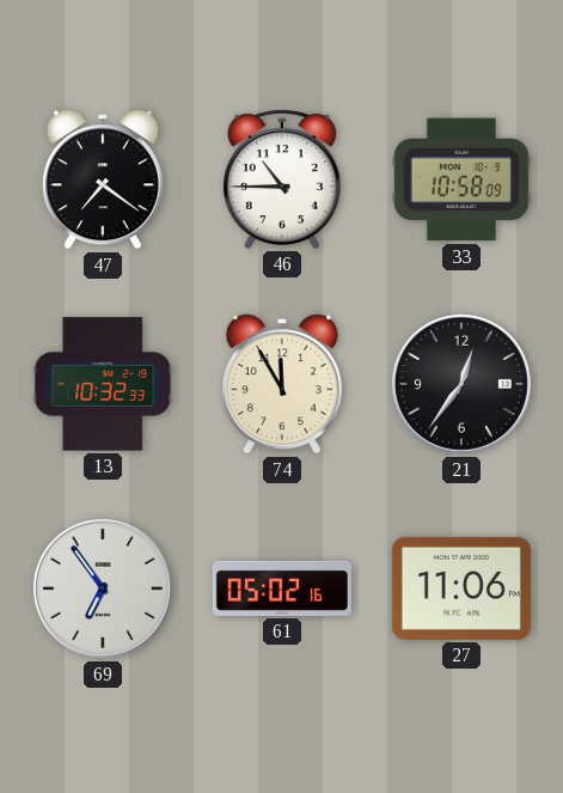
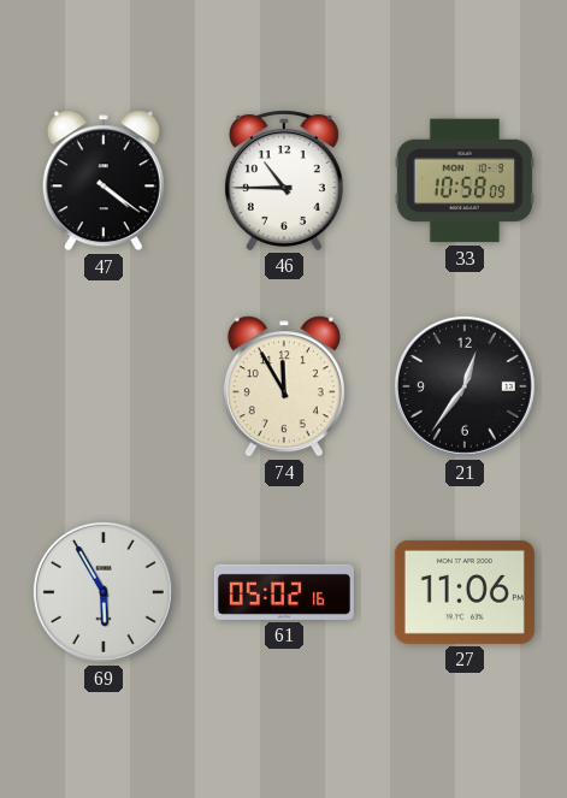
47: 7:21 -> 4:21
13: 10:32 -> none
69: 6:54 -> 5:55
